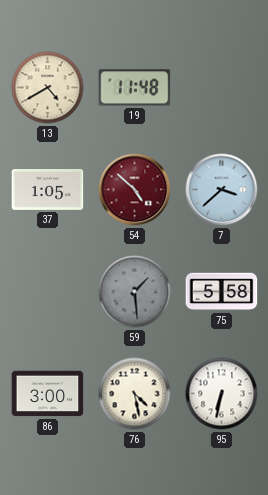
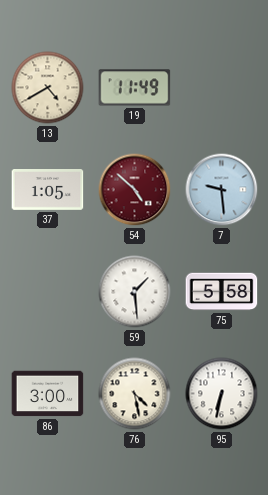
19: 11:48 -> 11:49
7: 3:38 -> 9:29
59 dial: grey -> white
